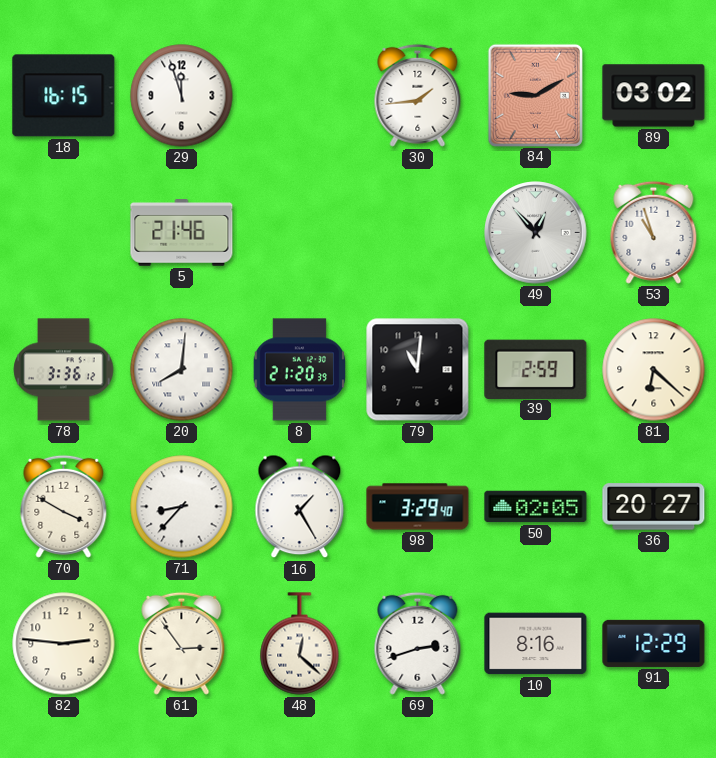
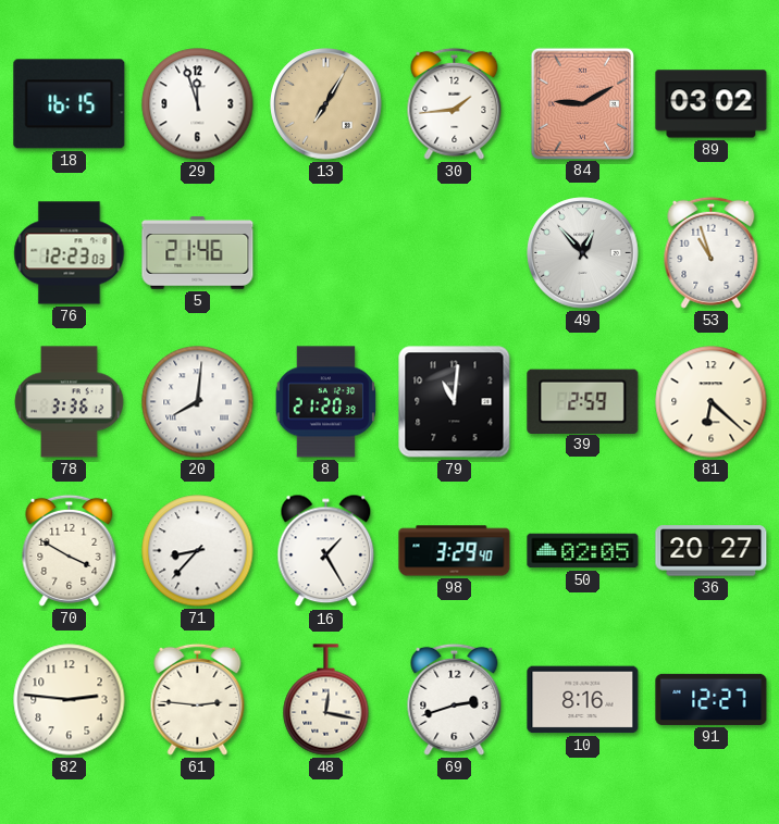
13: none -> 7:05
76: none -> 12:23
61: 2:54 -> 2:46
48: 12:22 -> 12:17
91: 12:29 -> 12:27
